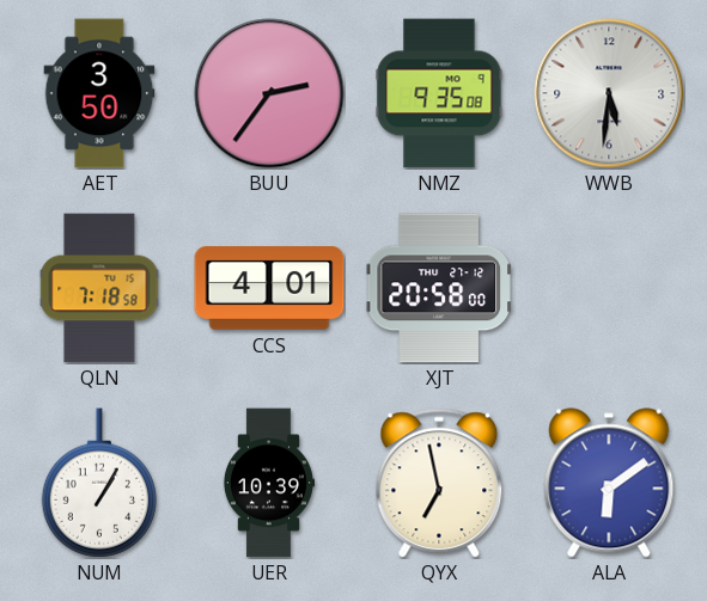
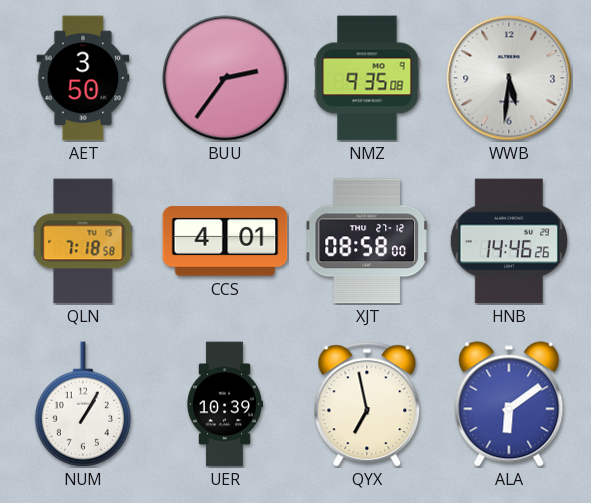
XJT: 20:58 -> 08:58
HNB: none -> 14:46
